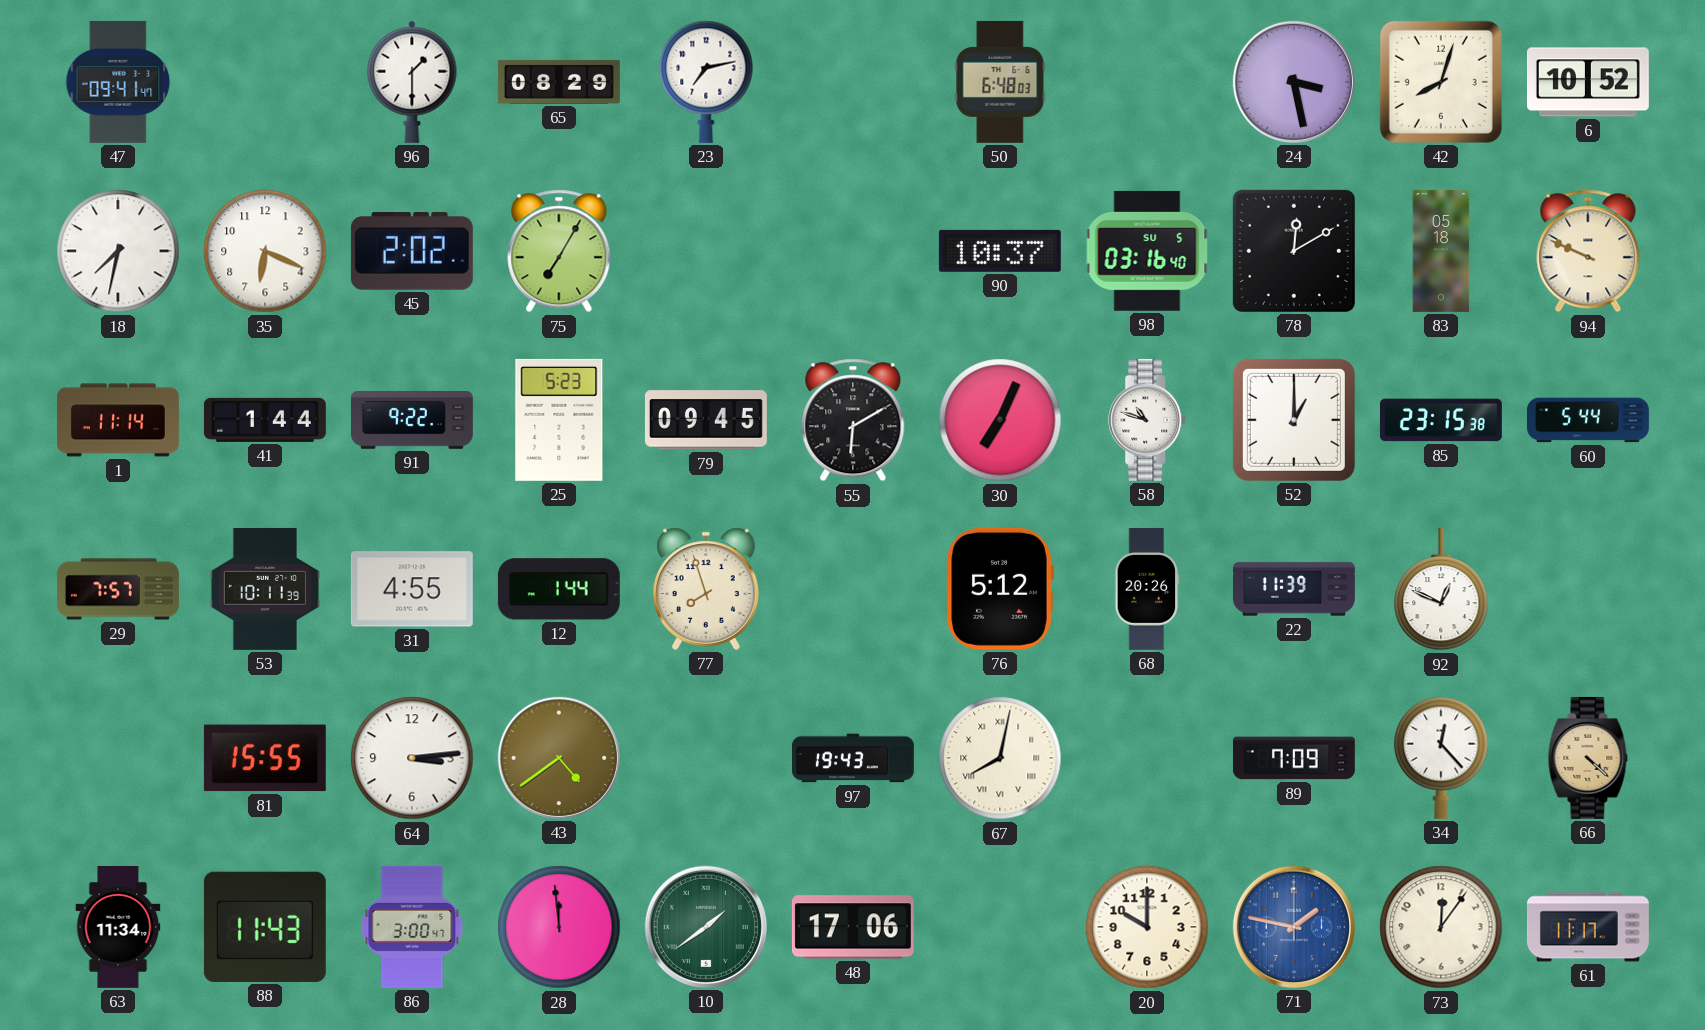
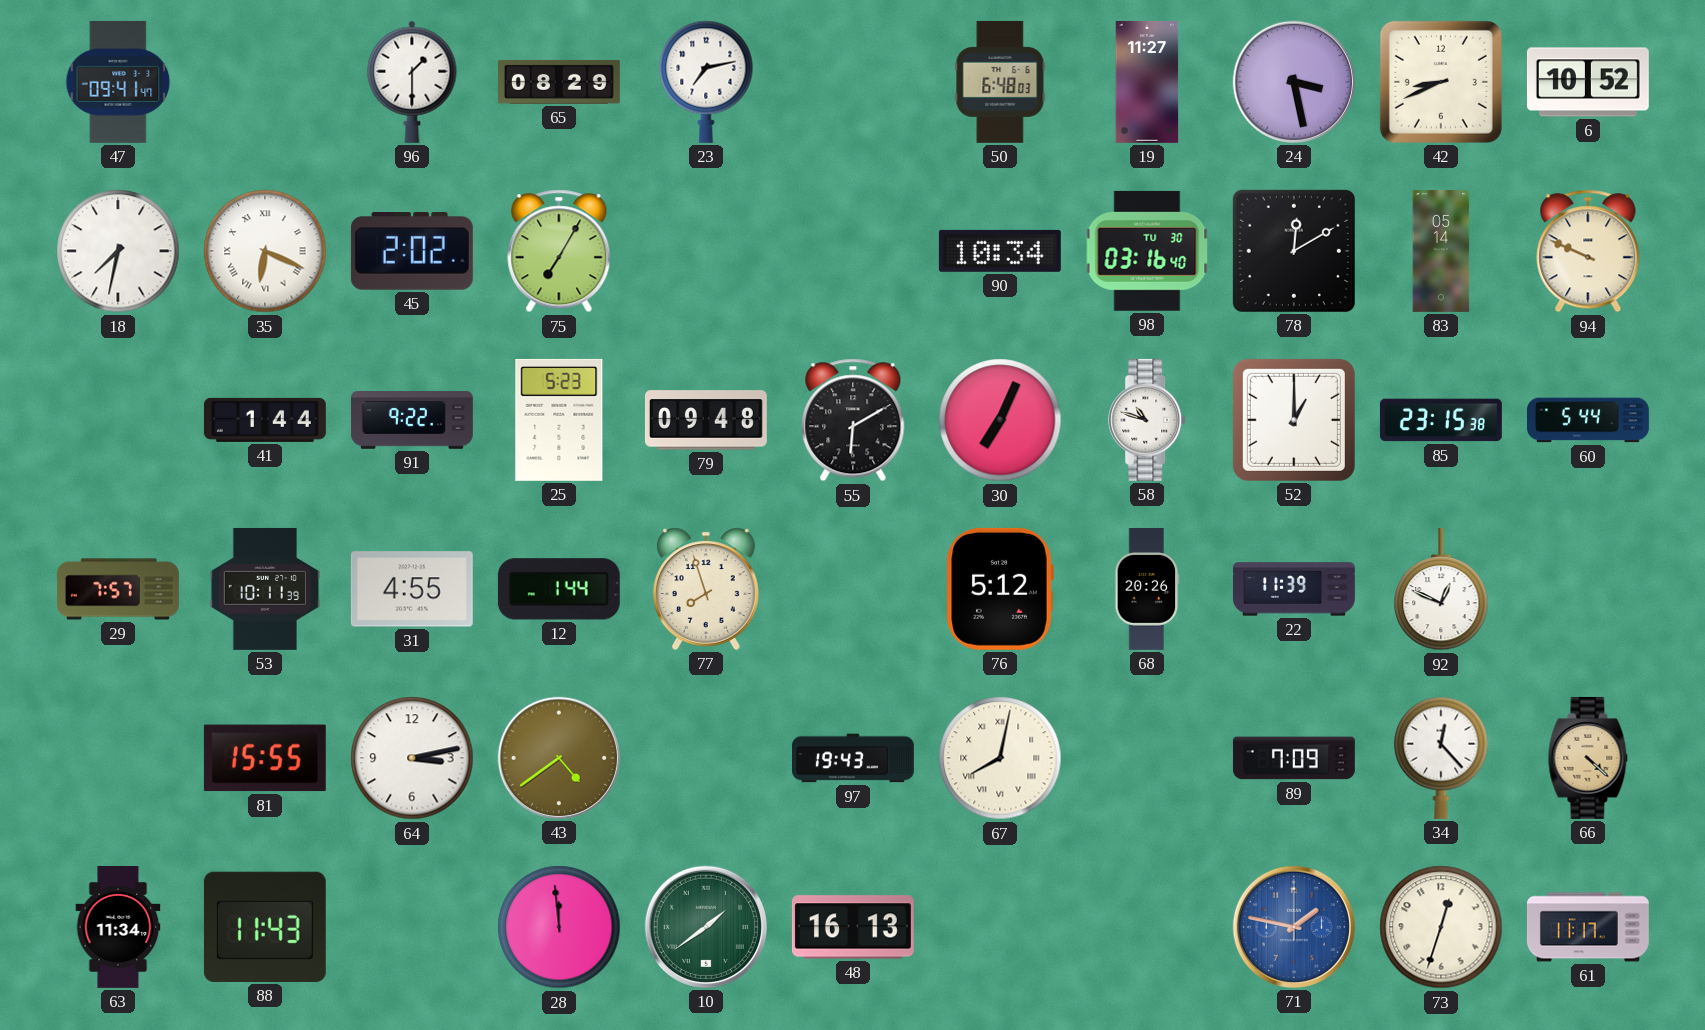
19: none -> 11:27
42: 8:03 -> 8:41
35 numerals: Arabic -> Roman
90: 10:37 -> 10:34
98 date: SU 5 -> TU 30
83: 05:18 -> 05:14
1: 11:14 -> none
79: 09:45 -> 09:48
64: 3:14 -> 3:13
86: 3:00 -> none
48: 17:06 -> 16:13
20: 10:00 -> none
73: 12:06 -> 12:33
